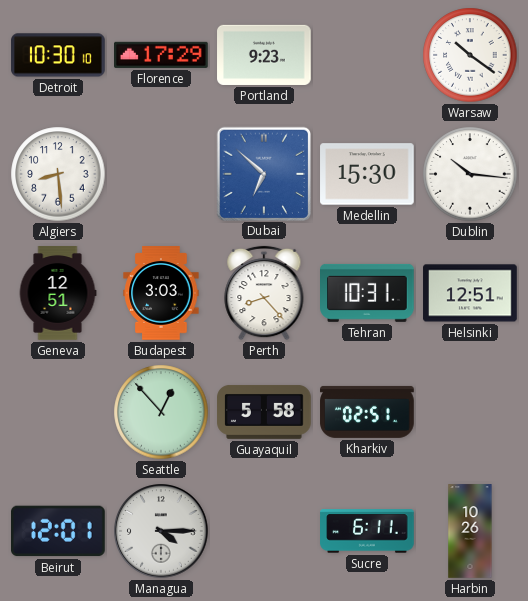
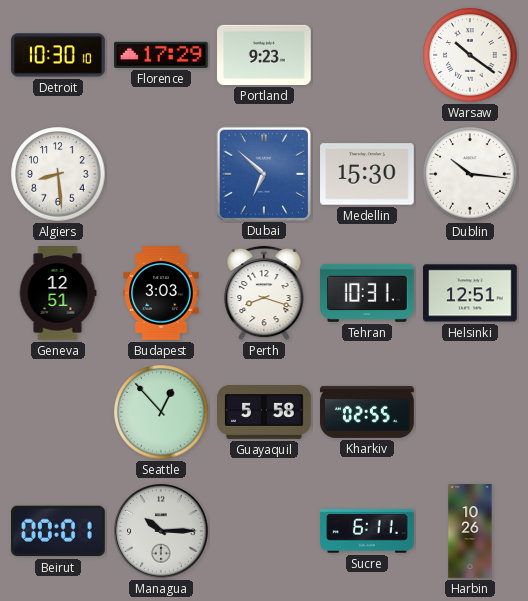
Perth: 8:23 -> 8:18
Kharkiv: 02:51 -> 02:55
Beirut: 12:01 -> 00:01
Managua: 4:15 -> 10:15
